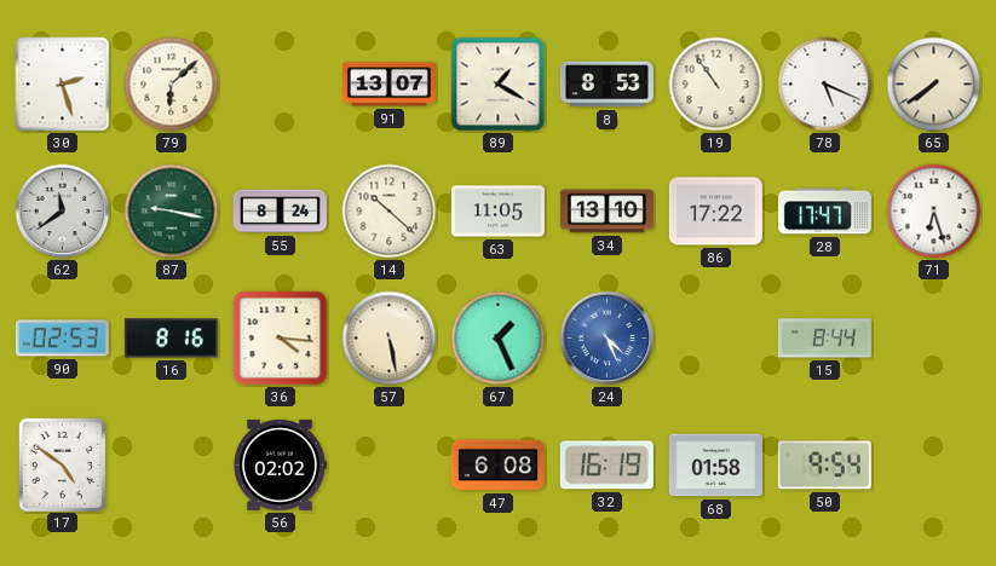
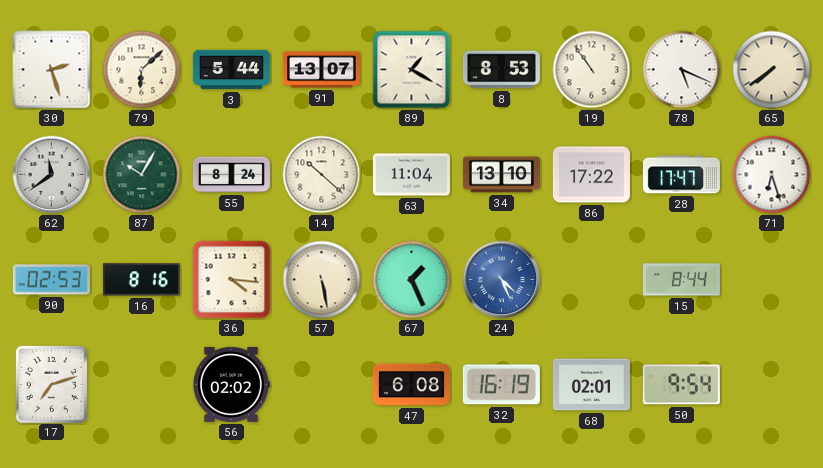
3: none -> 5:44
87: 9:17 -> 10:05
63: 11:05 -> 11:04
17: 4:51 -> 7:12
68: 01:58 -> 02:01
